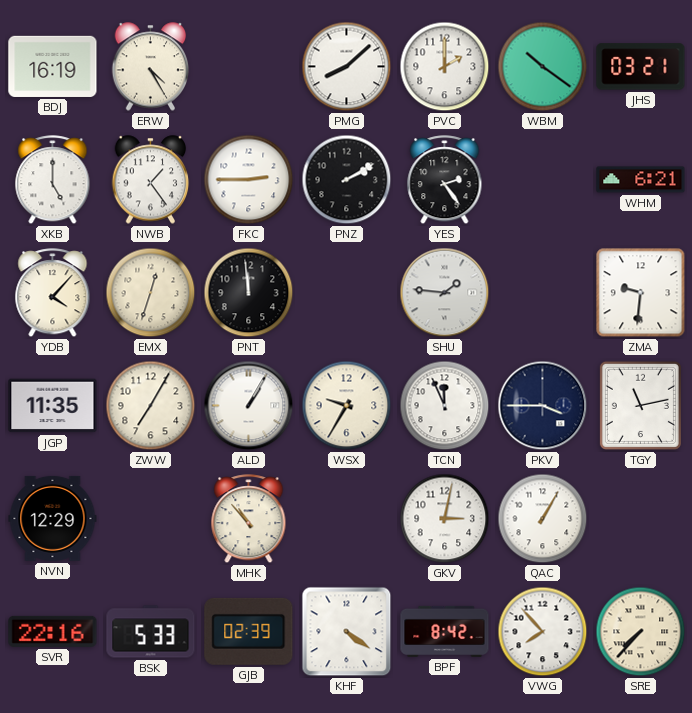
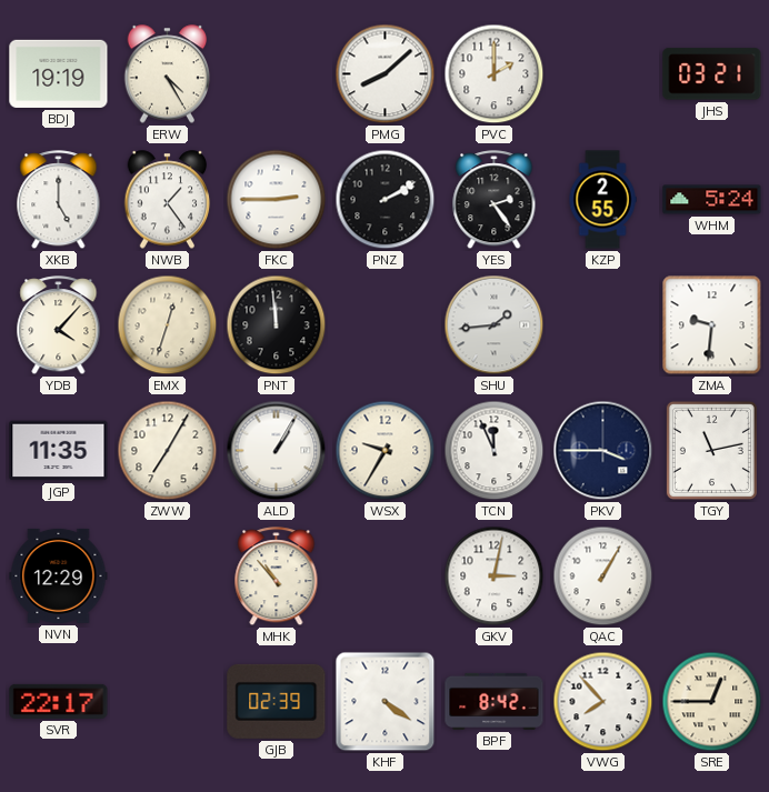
BDJ: 16:19 -> 19:19
WBM: 10:21 -> none
KZP: none -> 2:55
WHM: 6:21 -> 5:24
SHU: 1:46 -> 1:44
SVR: 22:16 -> 22:17
BSK: 5:33 -> none
SRE: 7:37 -> 12:45
